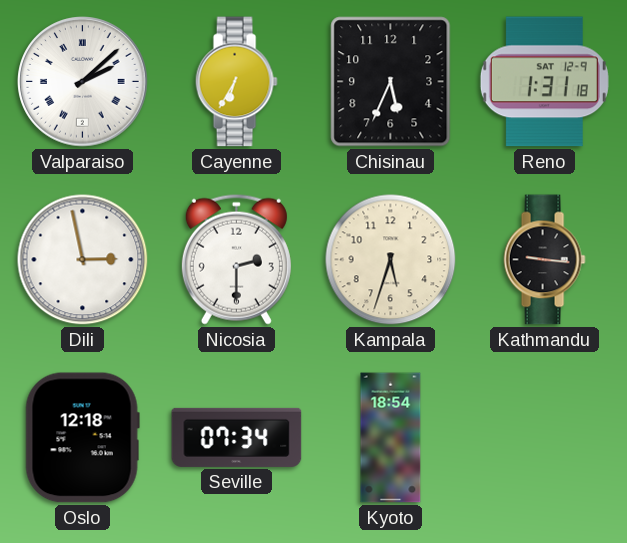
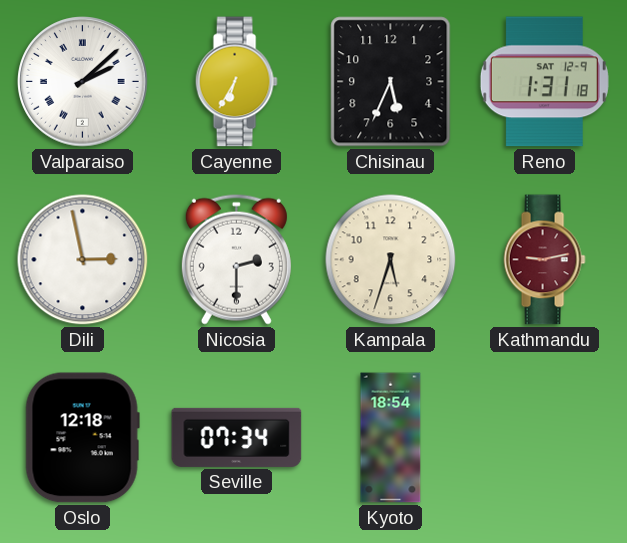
Kathmandu: 9:16 -> 9:13
Kathmandu dial: black -> burgundy
